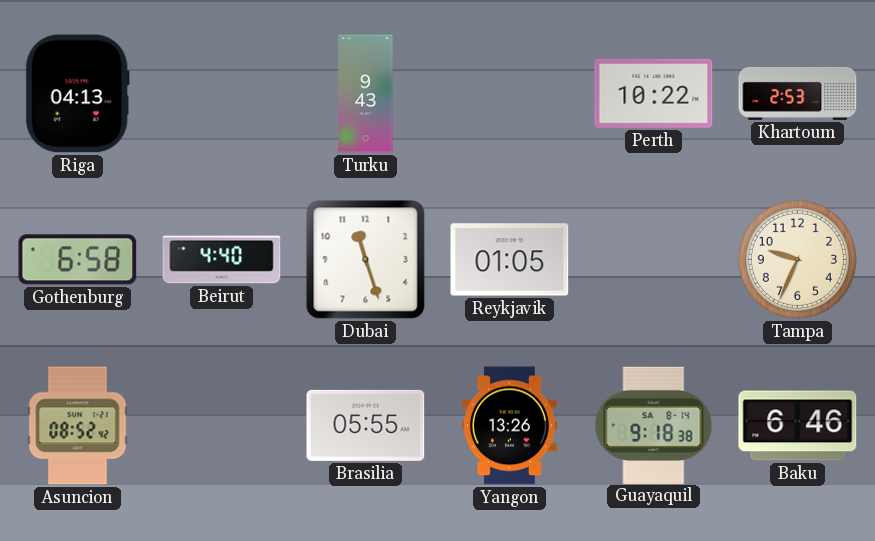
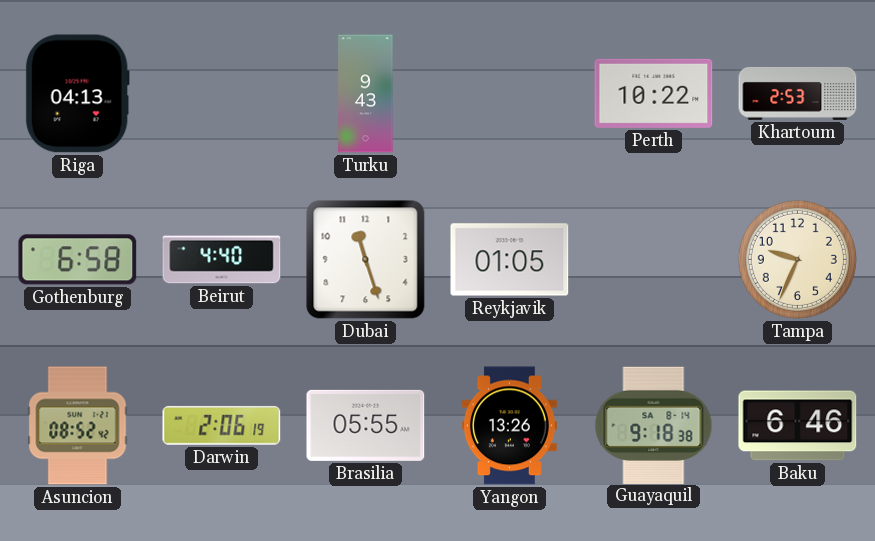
Darwin: none -> 2:06
